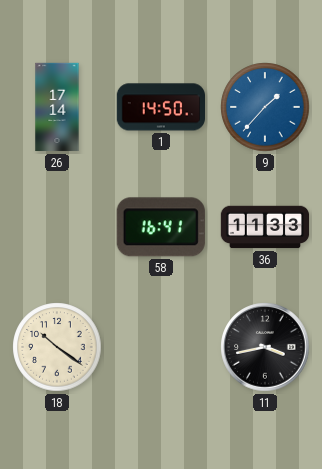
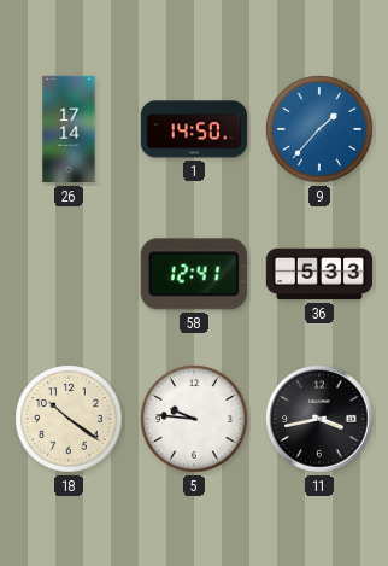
58: 16:41 -> 12:41
36: 11:33 -> 5:33
5: none -> 9:46
